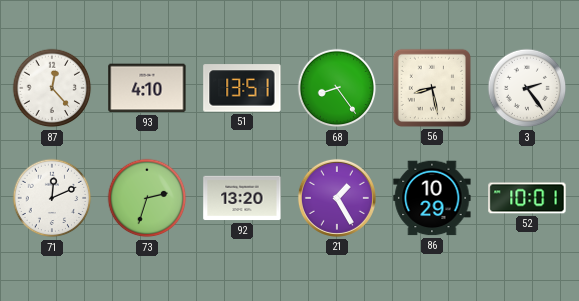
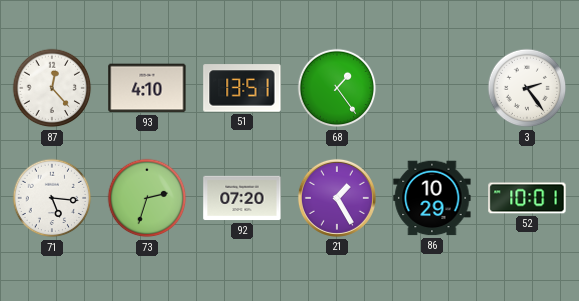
68: 8:24 -> 1:24
56: 8:28 -> none
71: 12:11 -> 5:16
92: 13:20 -> 07:20
